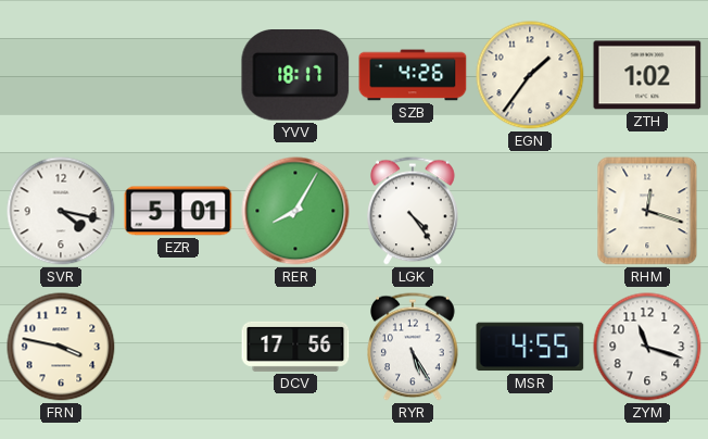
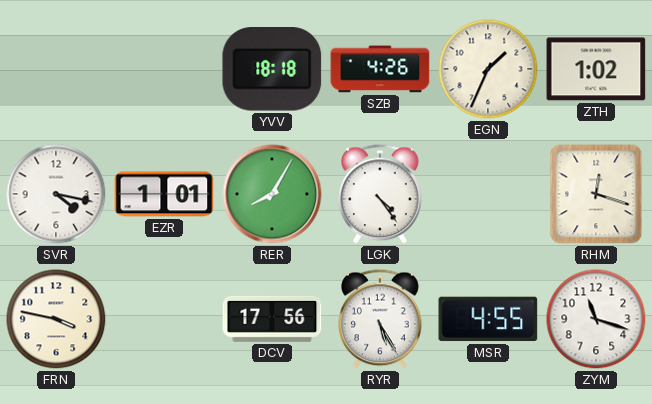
YVV: 18:17 -> 18:18
EGN: 1:36 -> 1:34
EZR: 5:01 -> 1:01
